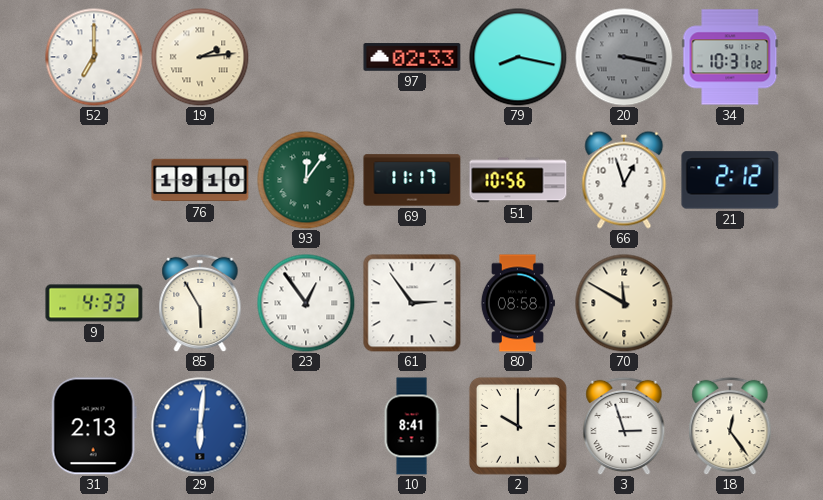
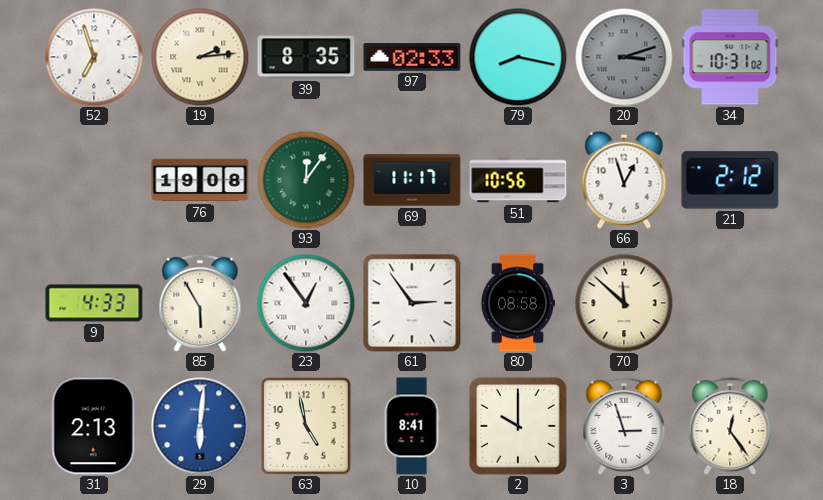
52: 7:00 -> 6:57
39: none -> 8:35
20: 3:17 -> 3:12
76: 19:10 -> 19:08
70: 11:50 -> 11:52
63: none -> 4:58
